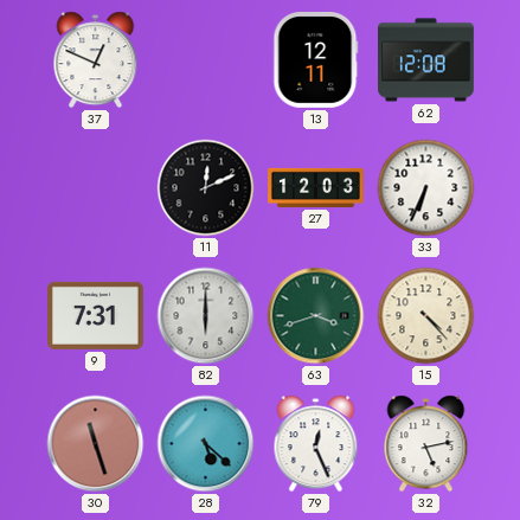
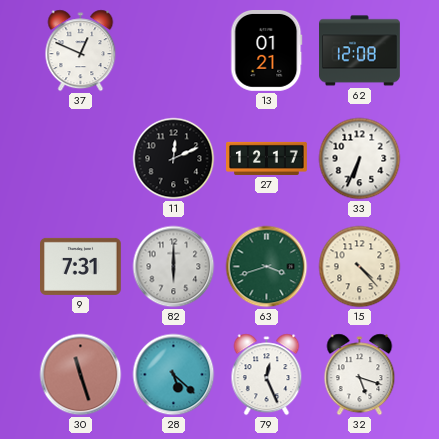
13: 12:11 -> 01:21
27: 12:03 -> 12:17
32: 5:13 -> 5:18
